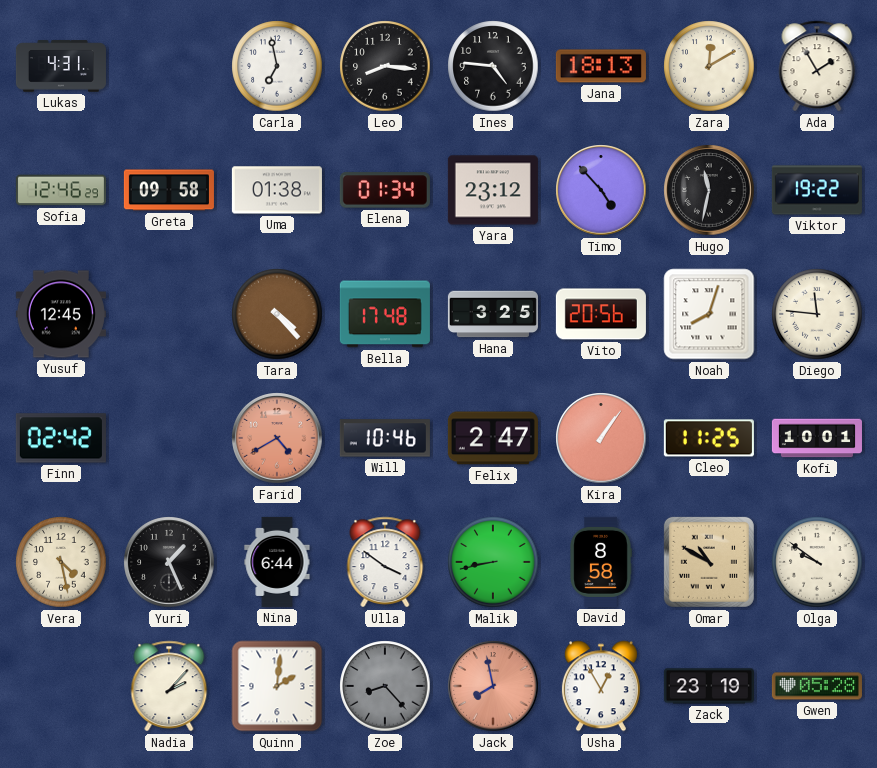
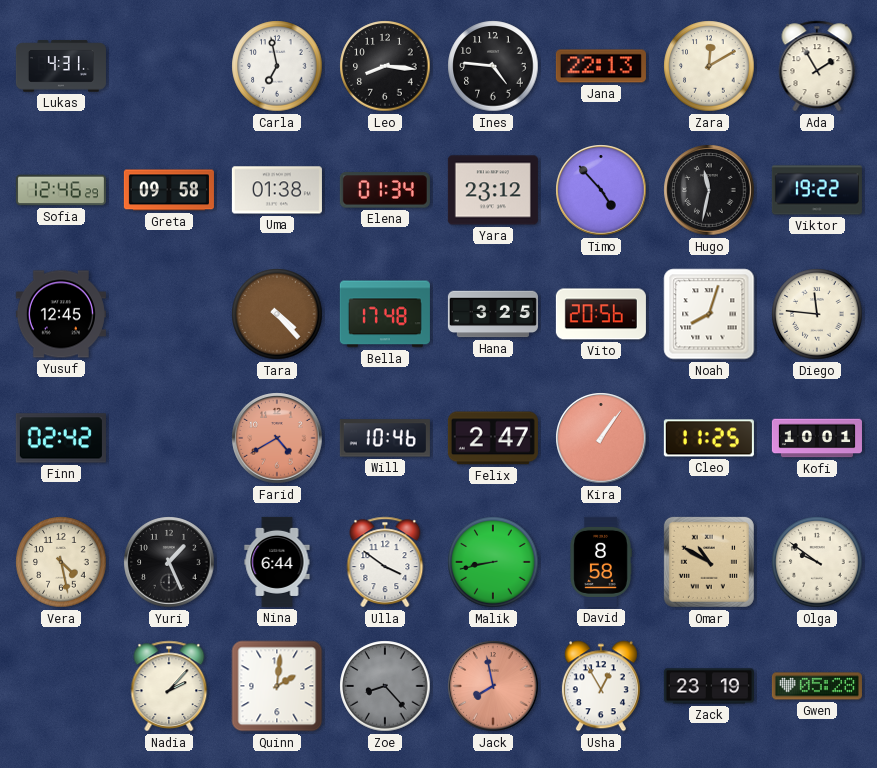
Jana: 18:13 -> 22:13
